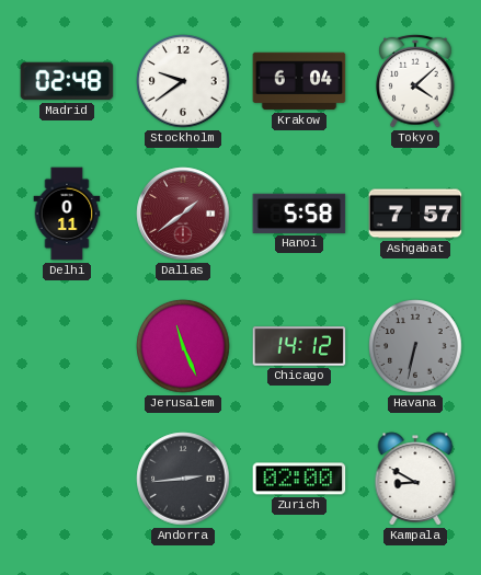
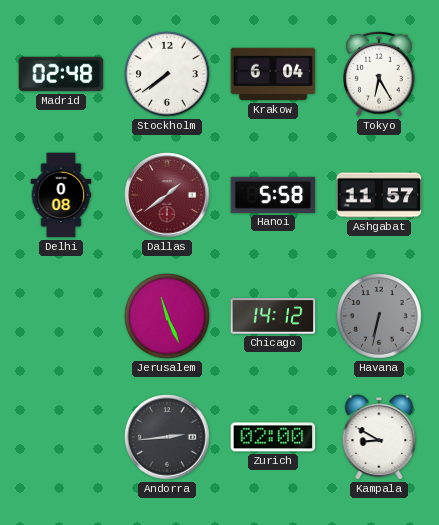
Stockholm: 9:39 -> 7:39
Tokyo: 4:08 -> 6:25
Delhi: 0:11 -> 0:08
Ashgabat: 7:57 -> 11:57
